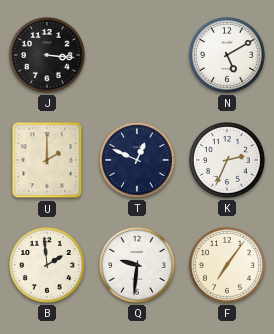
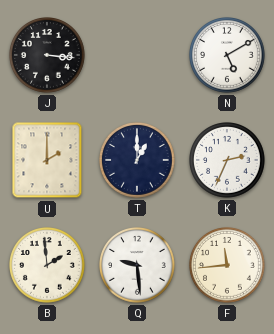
T: 12:49 -> 1:00
Q: 9:31 -> 9:29
F: 7:06 -> 11:44
